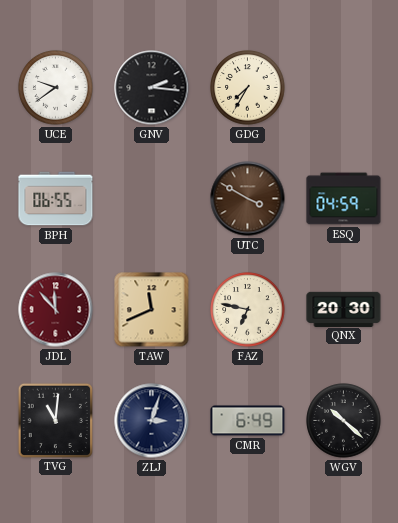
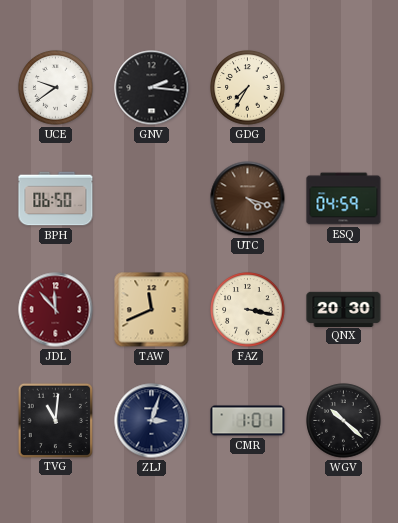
BPH: 06:55 -> 06:50
UTC: 3:50 -> 4:18
FAZ: 6:47 -> 3:17
CMR: 6:49 -> 1:01
